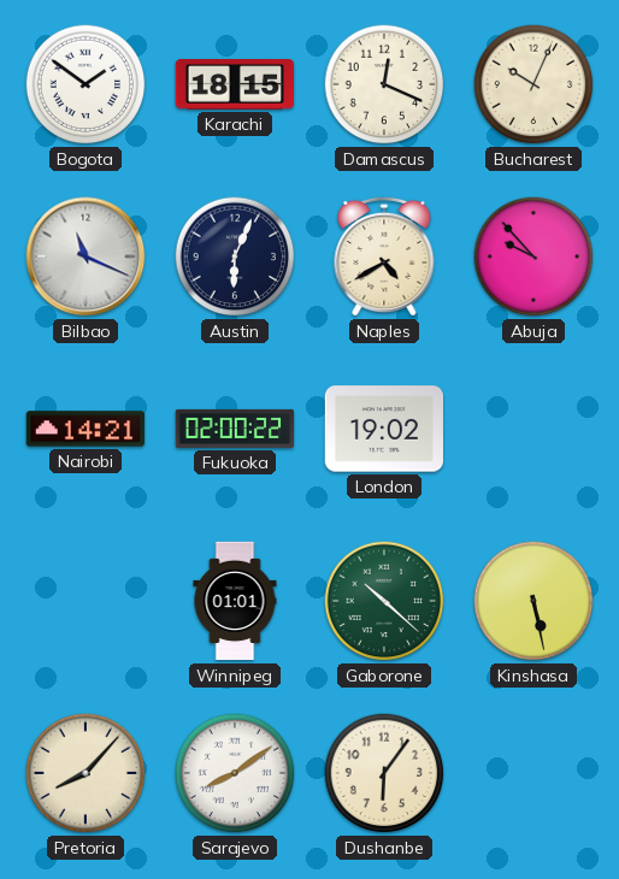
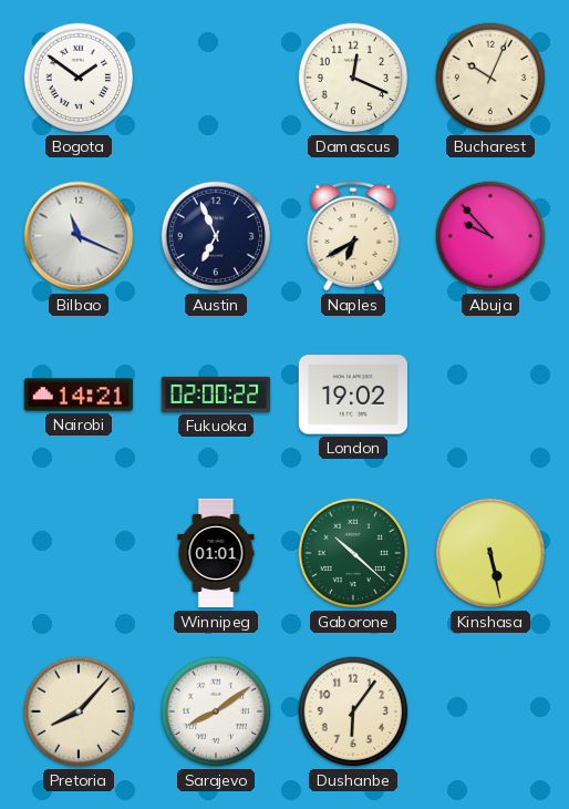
Karachi: 18:15 -> none
Austin: 6:04 -> 6:56
Naples: 4:40 -> 6:40
